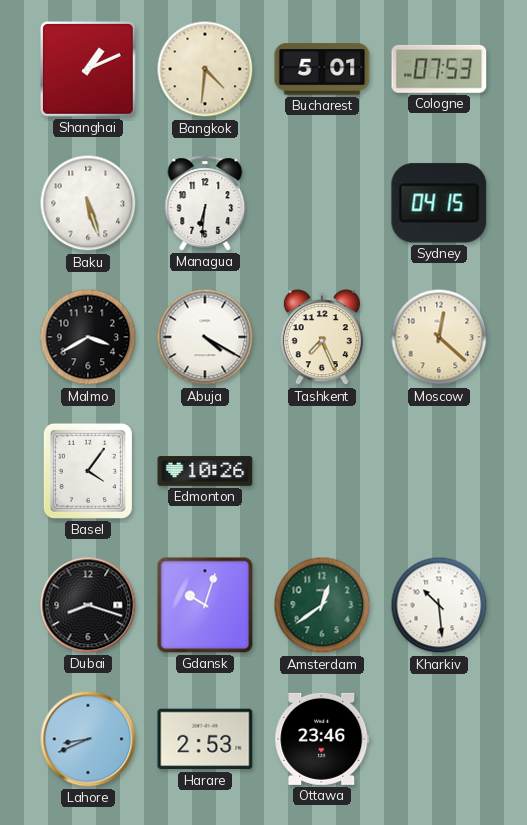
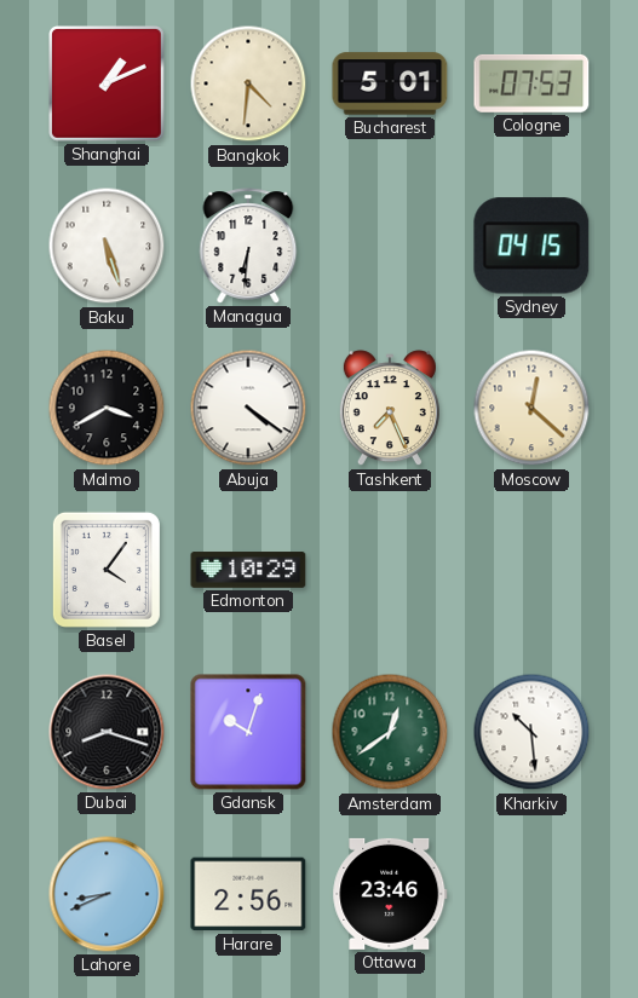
Abuja: 4:20 -> 4:21
Edmonton: 10:26 -> 10:29
Harare: 2:53 -> 2:56
